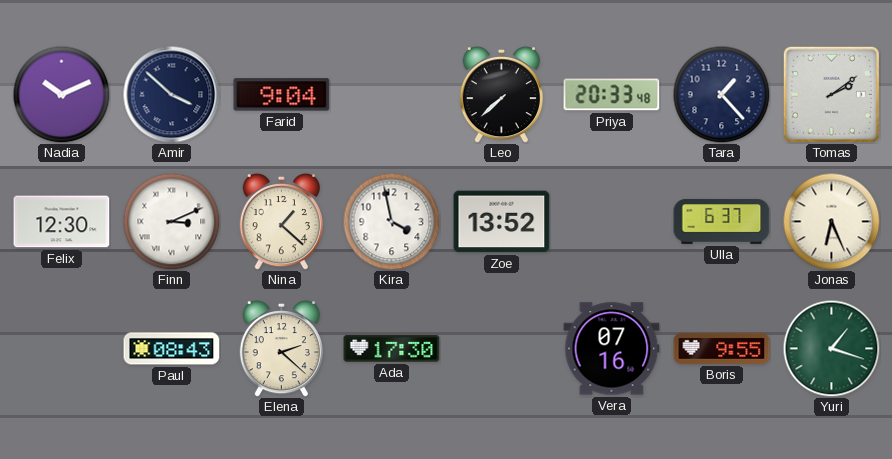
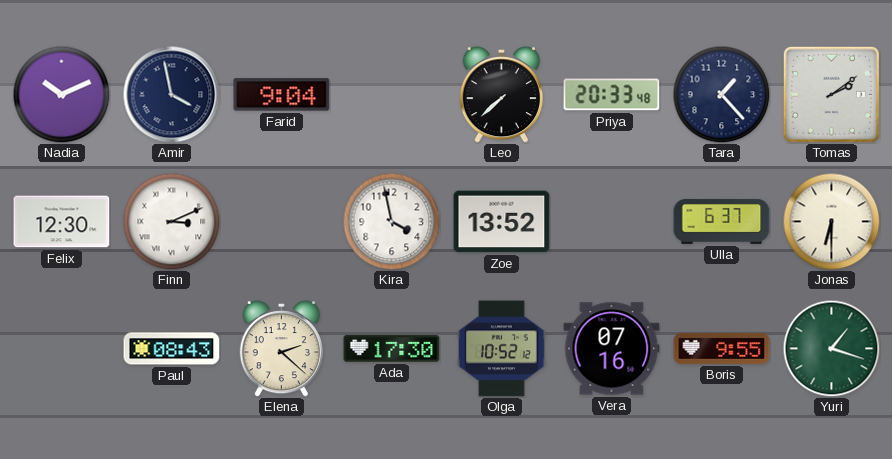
Amir: 3:52 -> 3:58
Nina: 1:22 -> none
Jonas: 6:26 -> 6:30
Olga: none -> 10:52
